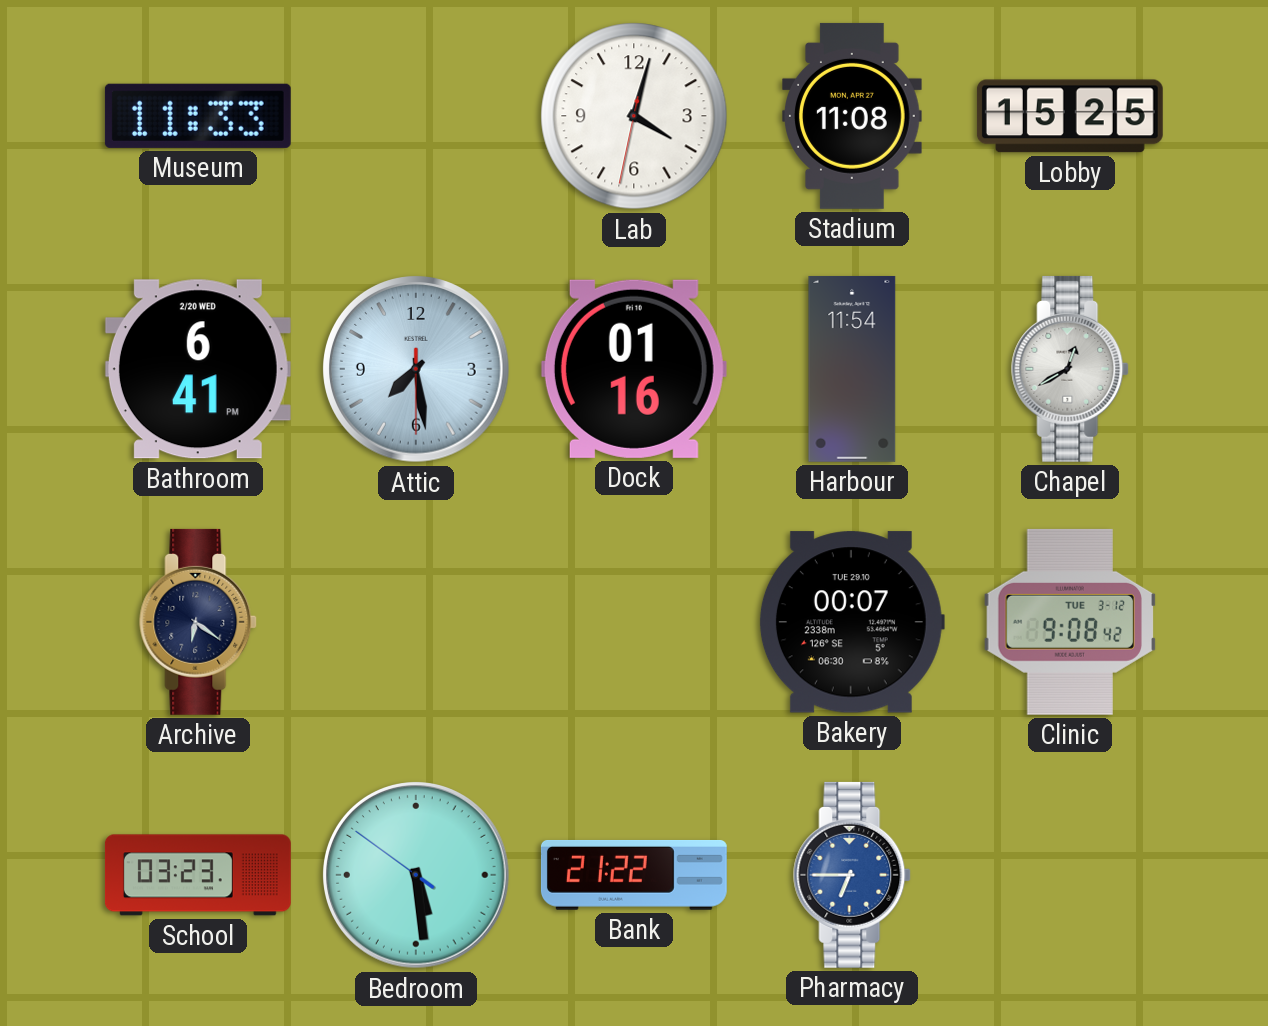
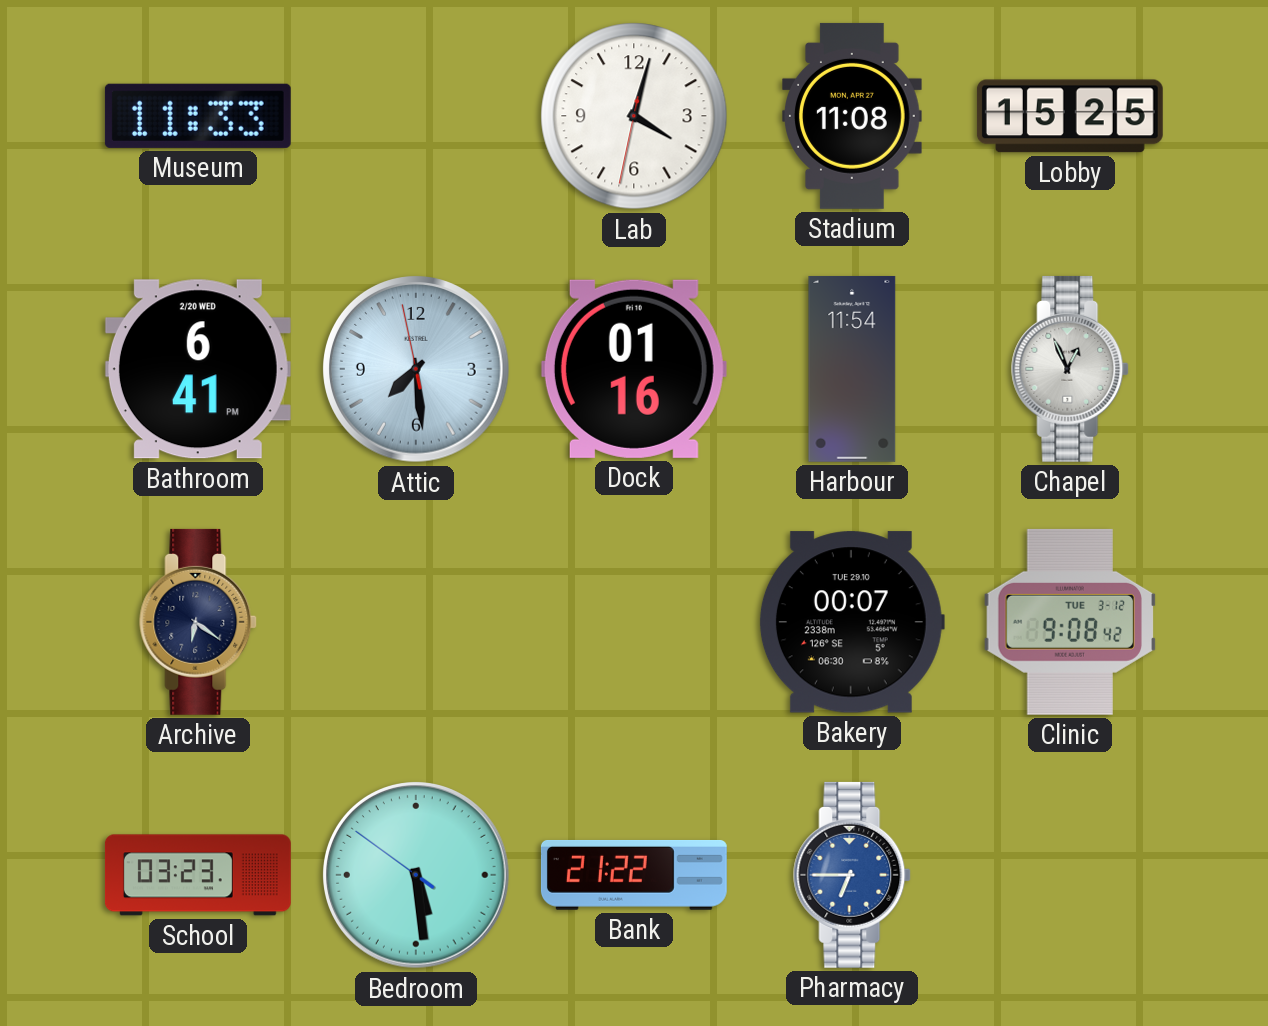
Attic: 7:28:30 -> 7:28:58
Chapel: 12:40 -> 12:56
